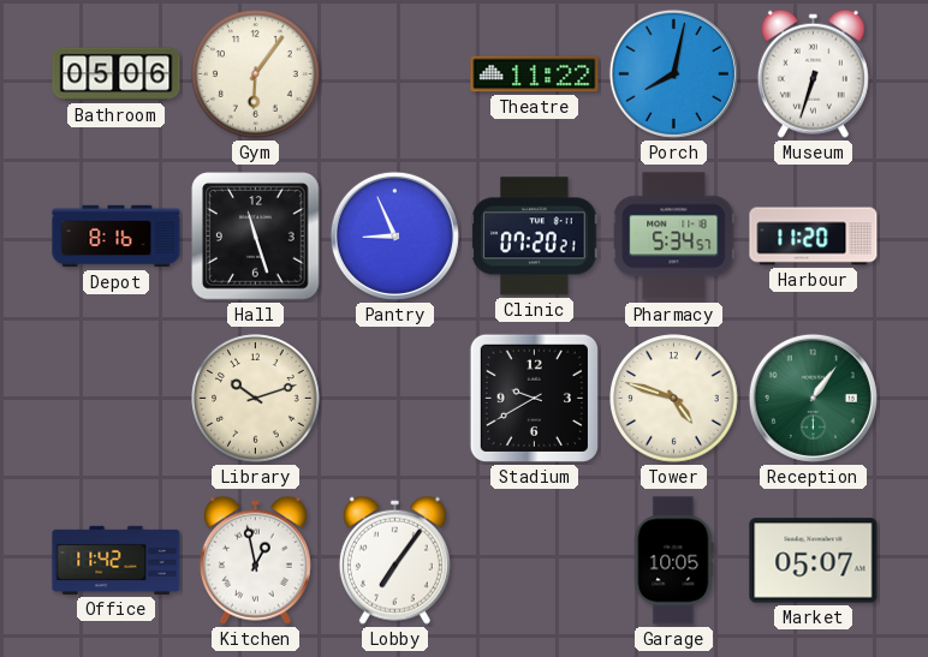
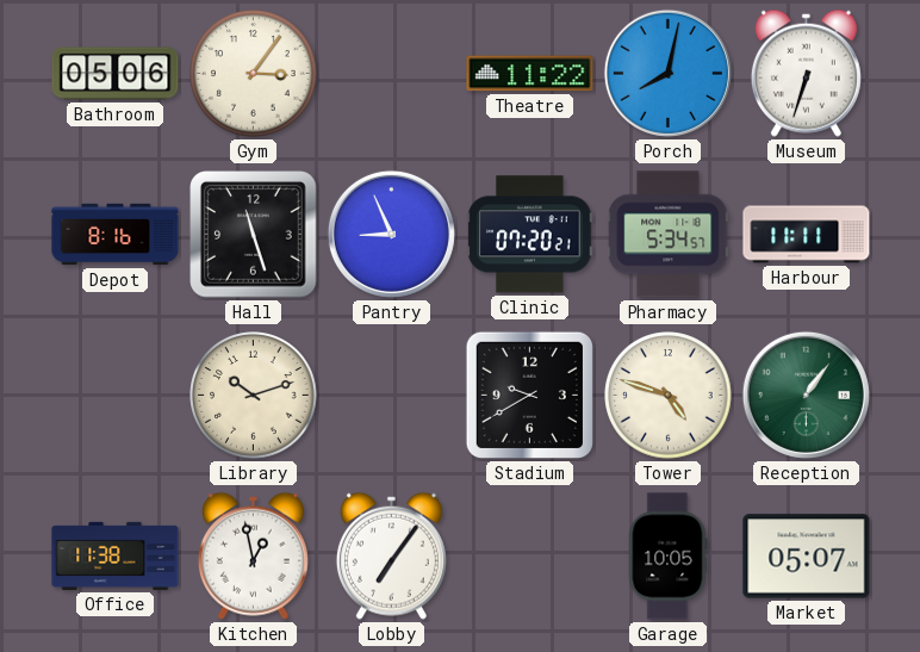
Gym: 6:06 -> 3:06
Harbour: 11:20 -> 11:11
Office: 11:42 -> 11:38
